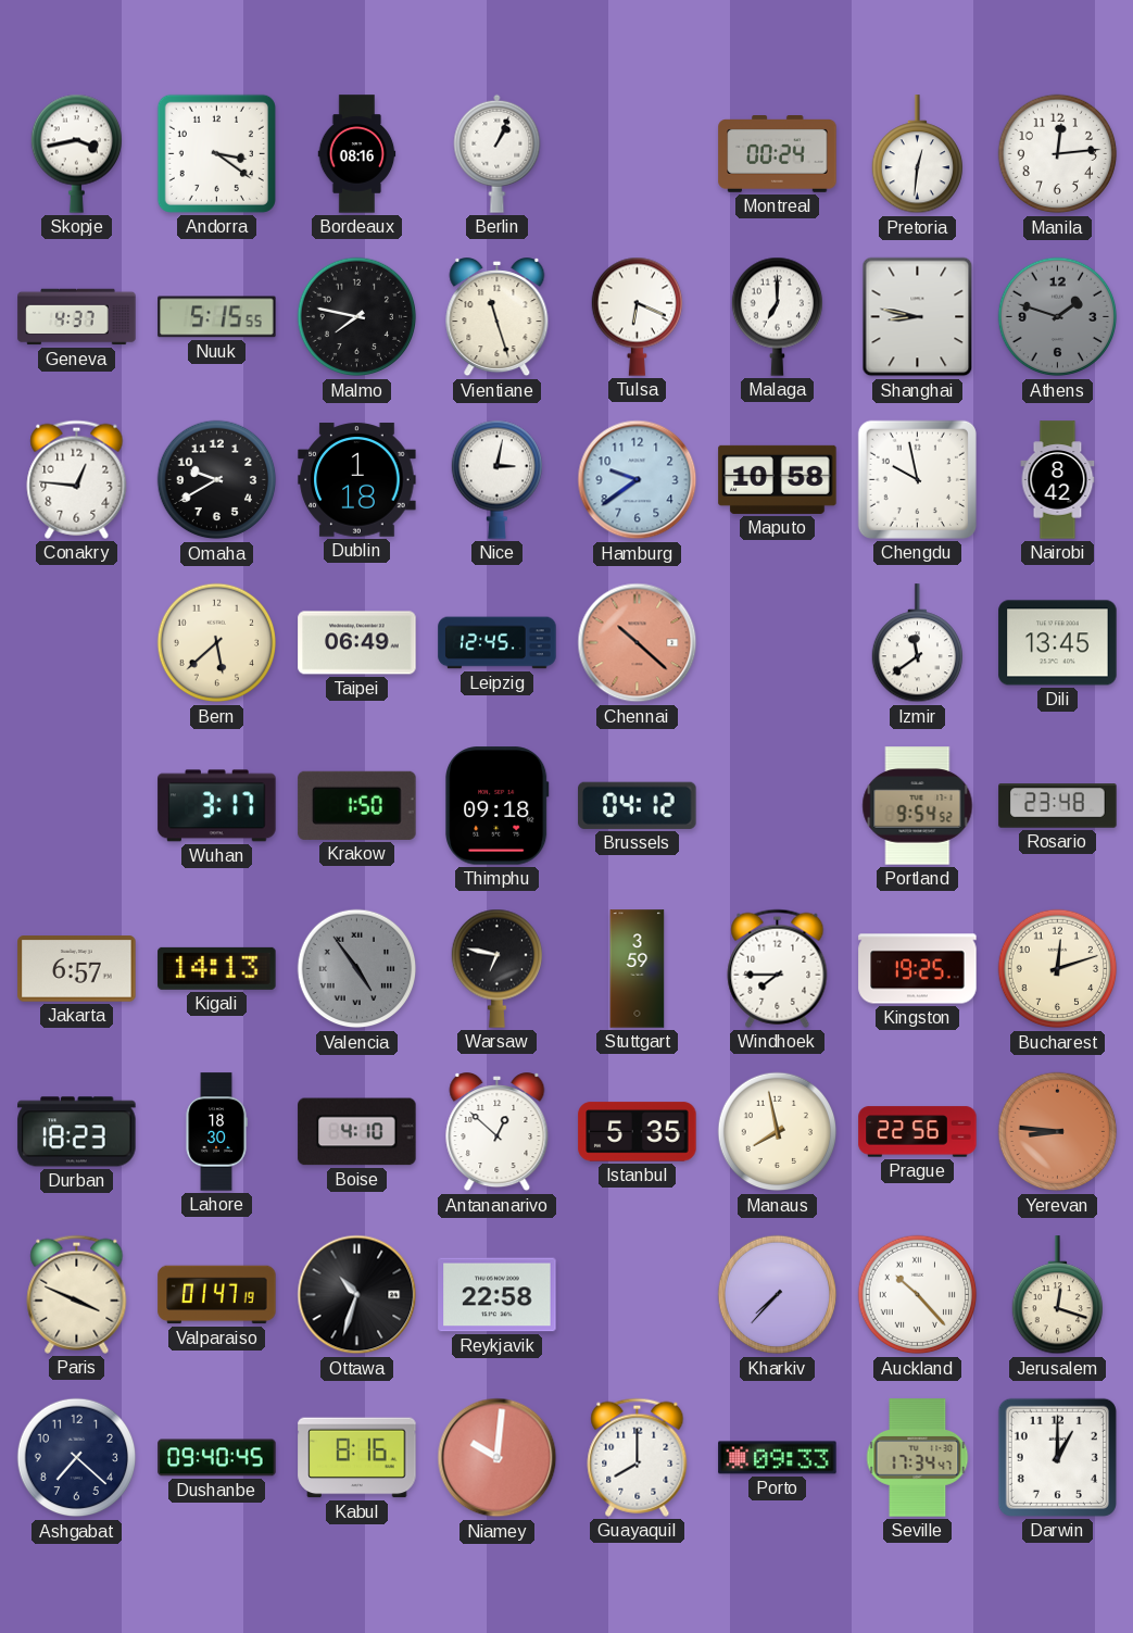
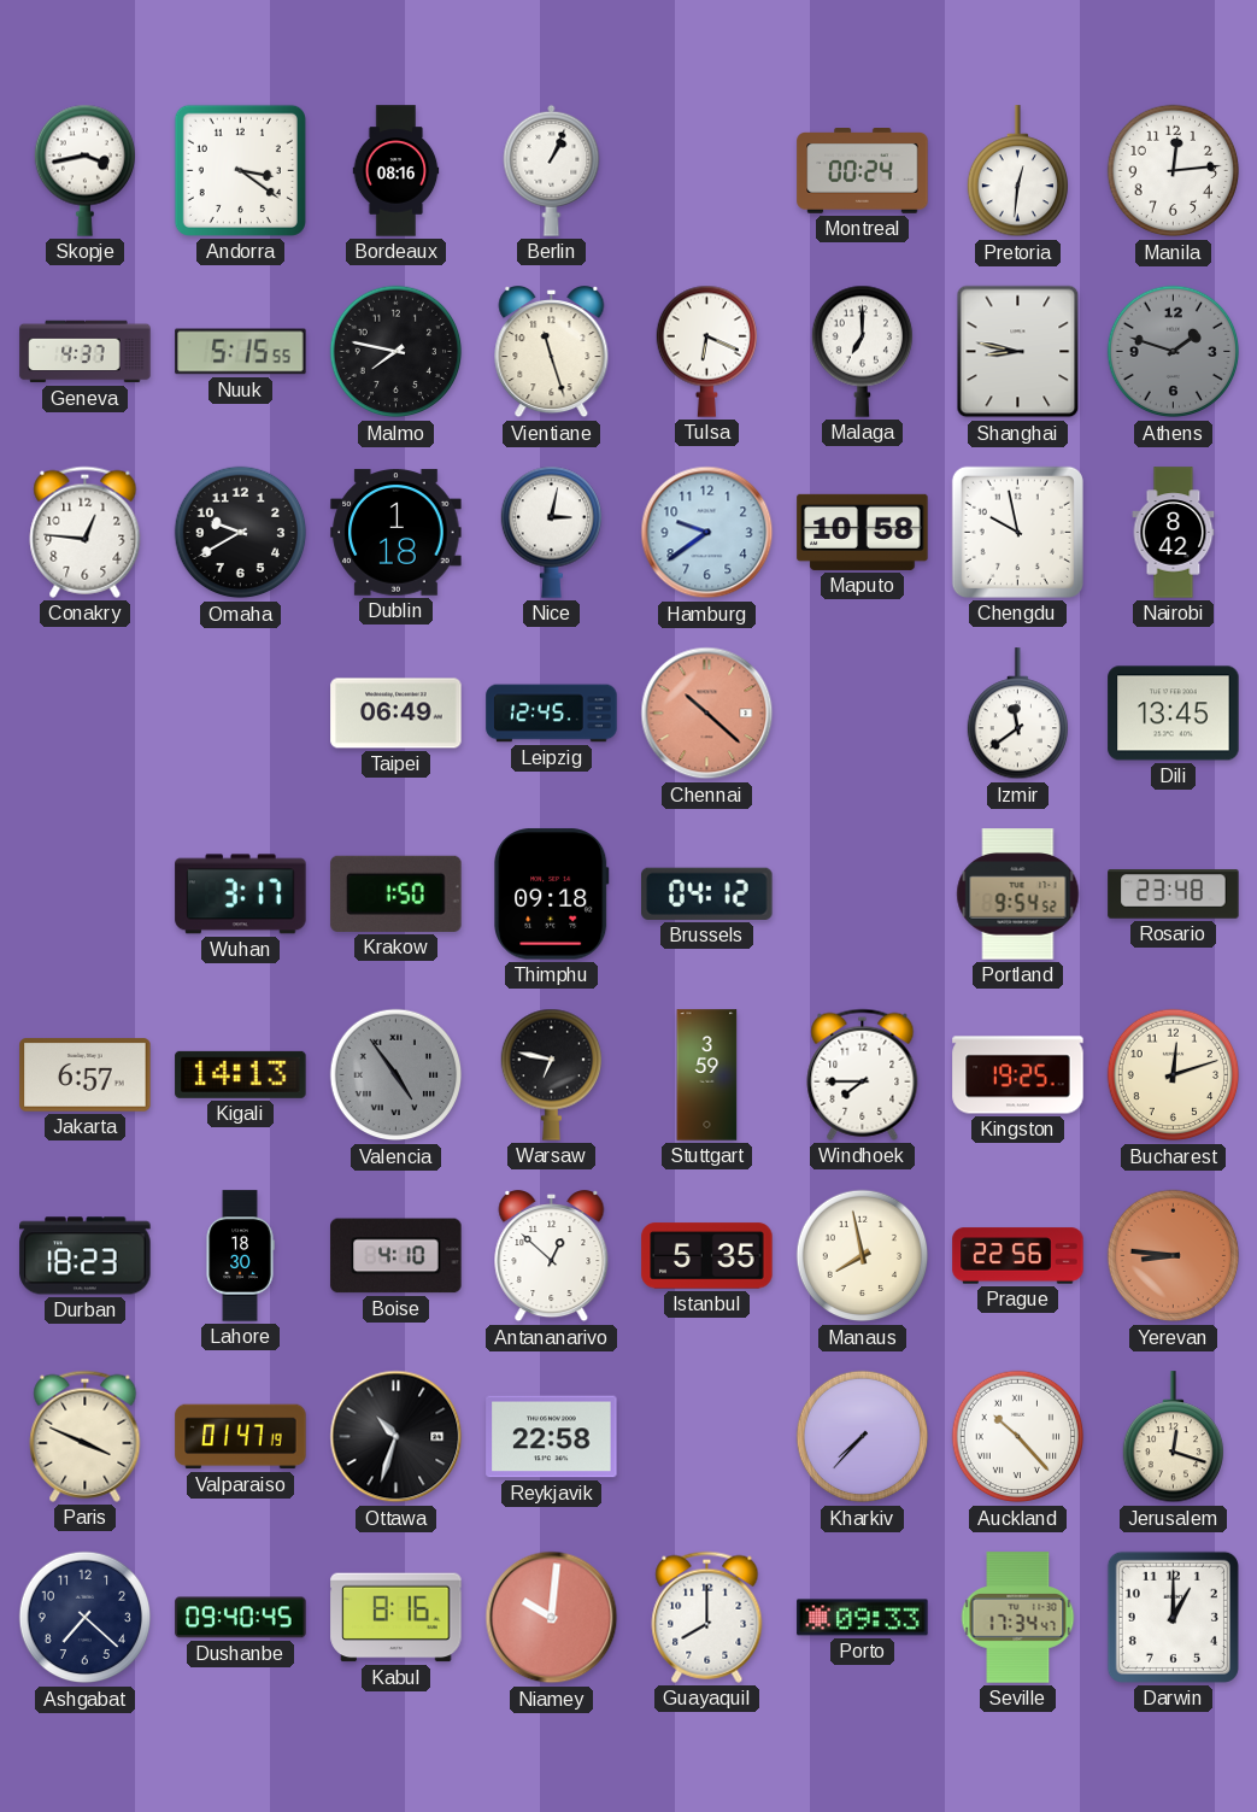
Bern: 5:38 -> none
